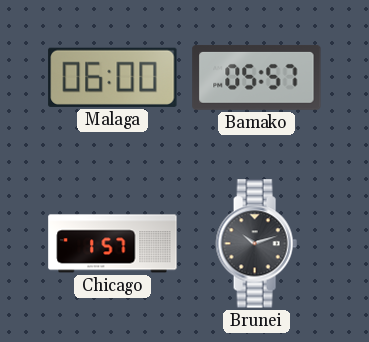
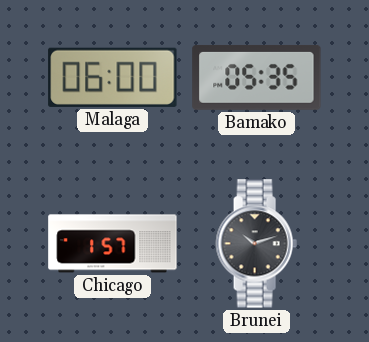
Bamako: 05:57 -> 05:35
